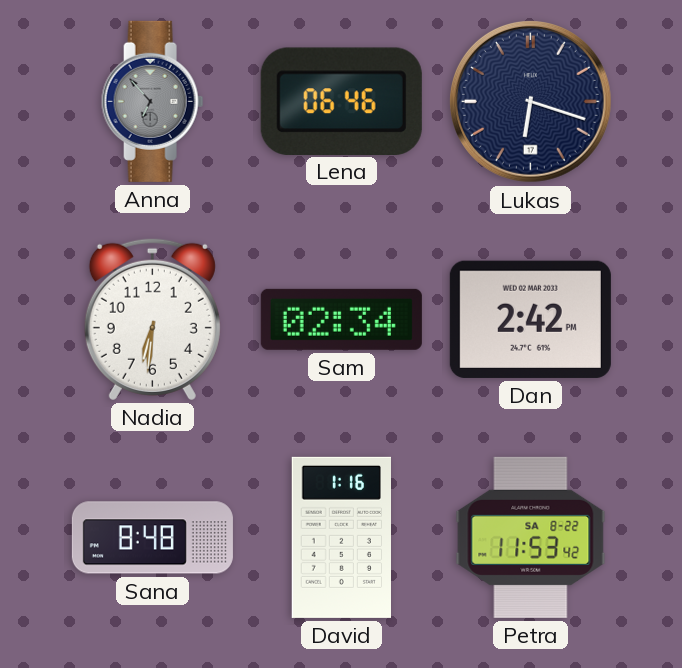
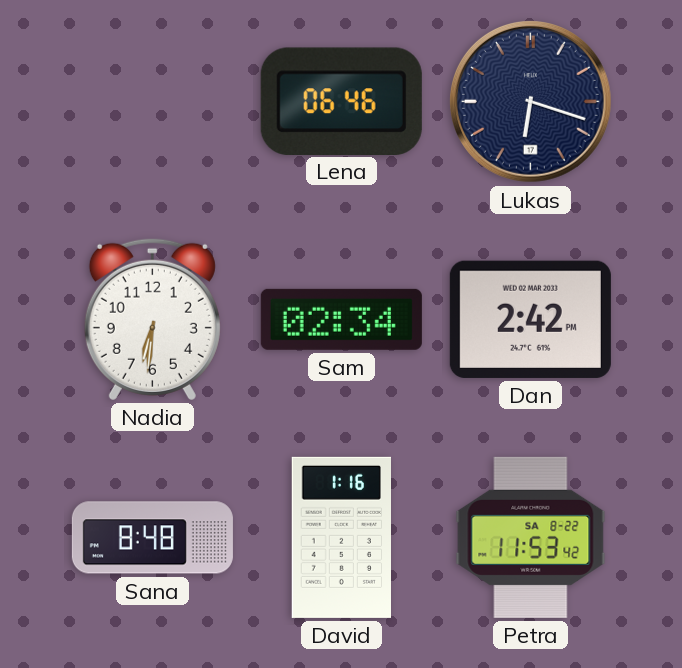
Anna: 6:53 -> none
